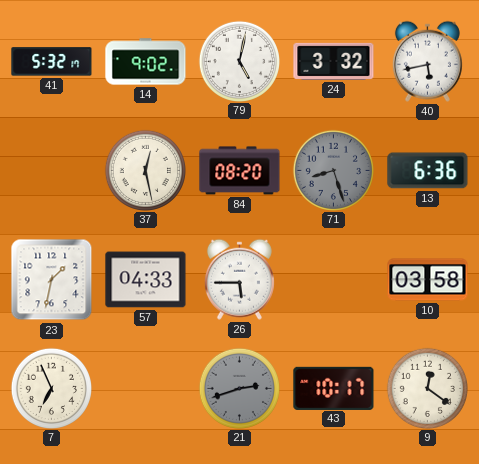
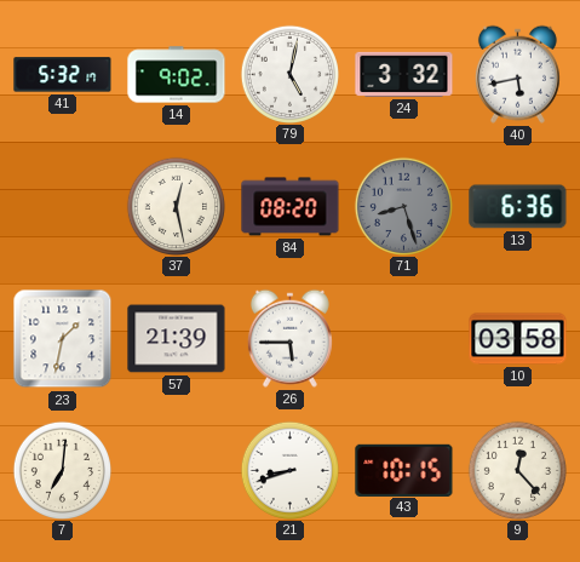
57: 04:33 -> 21:39
7: 6:56 -> 7:01
21: 2:42 -> 8:42
21 dial: grey -> white
43: 10:17 -> 10:15
9: 12:21 -> 12:23
